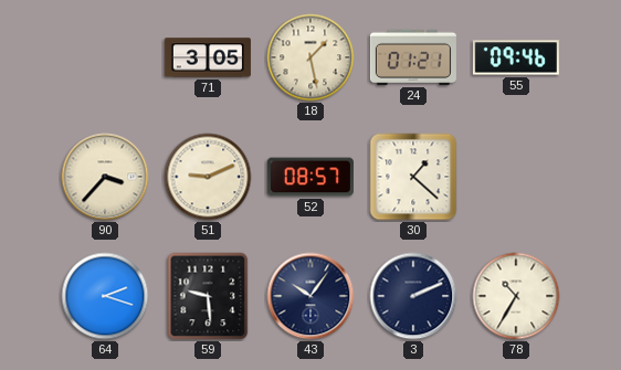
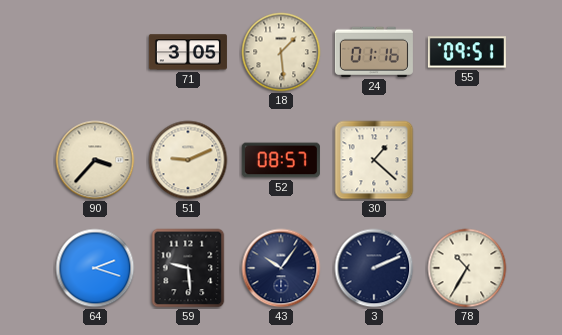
18: 1:28 -> 1:29
24: 01:21 -> 01:16
55: 09:46 -> 09:51
